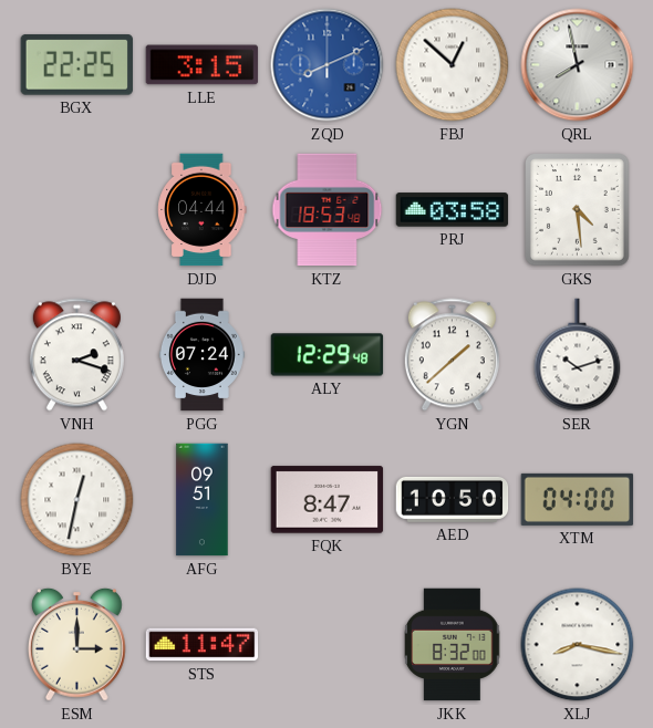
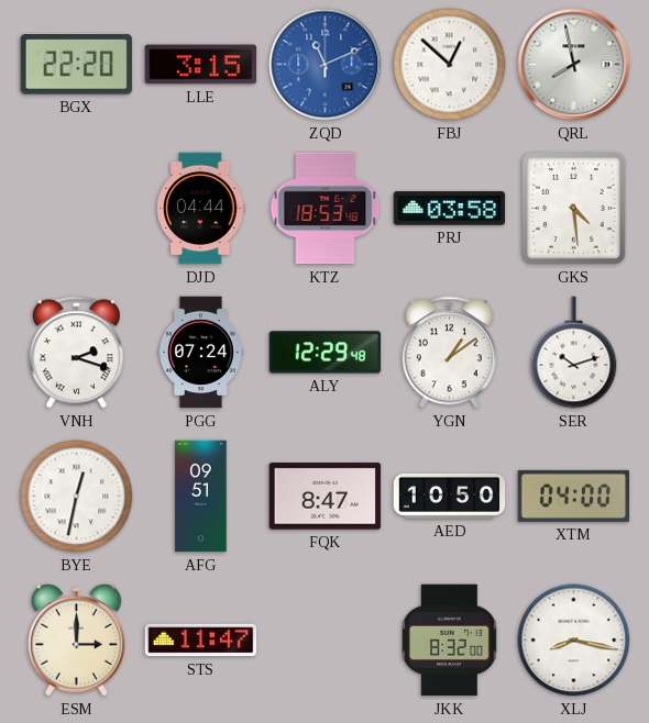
BGX: 22:25 -> 22:20
ZQD: 8:11 -> 11:11
YGN: 1:38 -> 1:09
